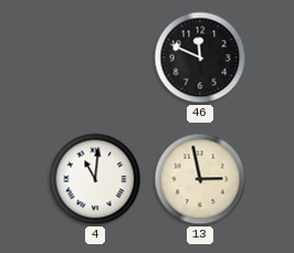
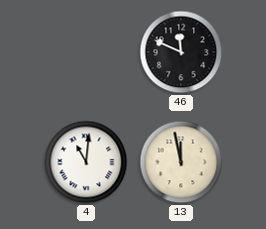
13: 2:58 -> 11:58
